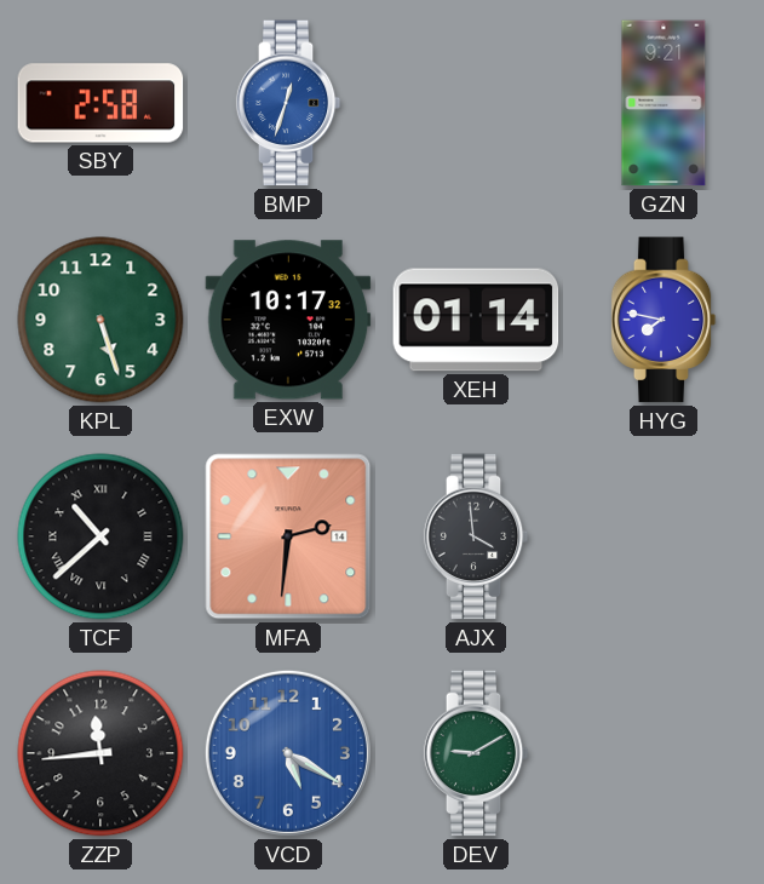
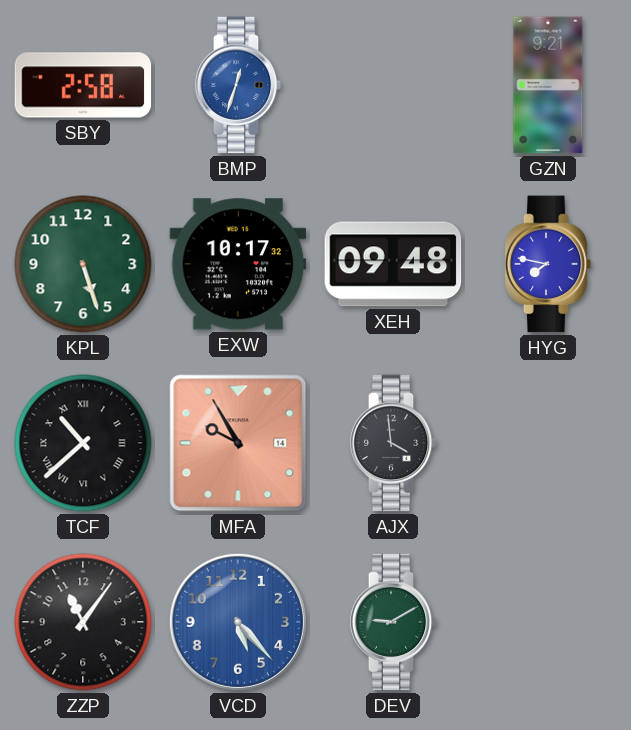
XEH: 01:14 -> 09:48
MFA: 2:31 -> 9:55
ZZP: 11:44 -> 11:06
VCD: 5:20 -> 5:23
